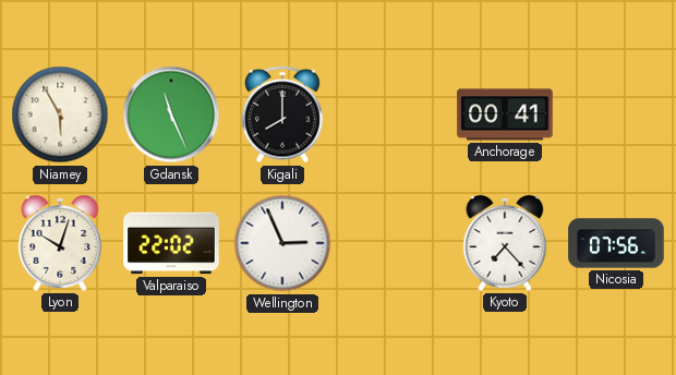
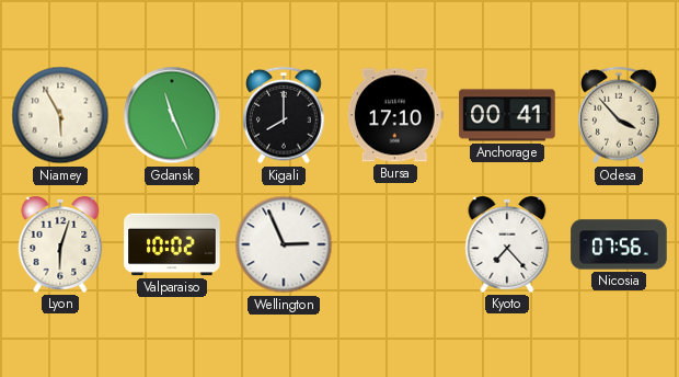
Bursa: none -> 17:10
Odesa: none -> 3:53
Lyon: 10:03 -> 6:03
Valparaiso: 22:02 -> 10:02
